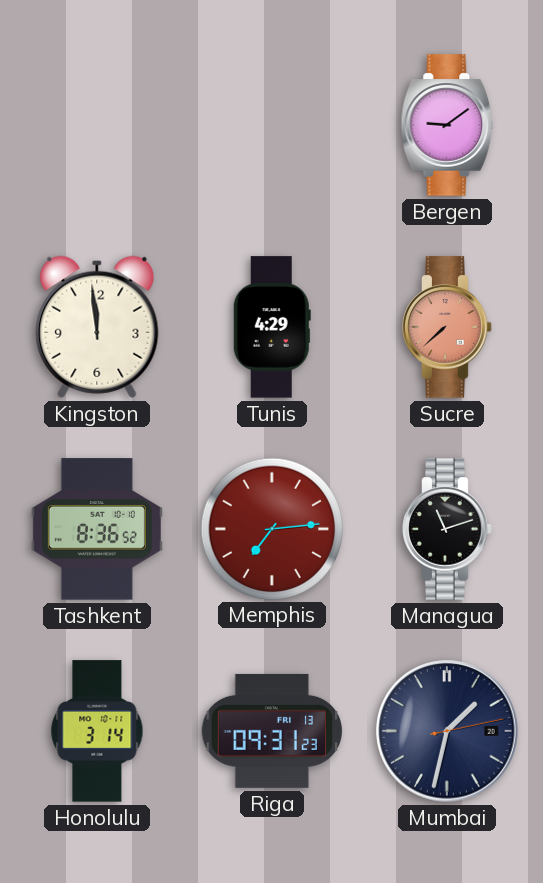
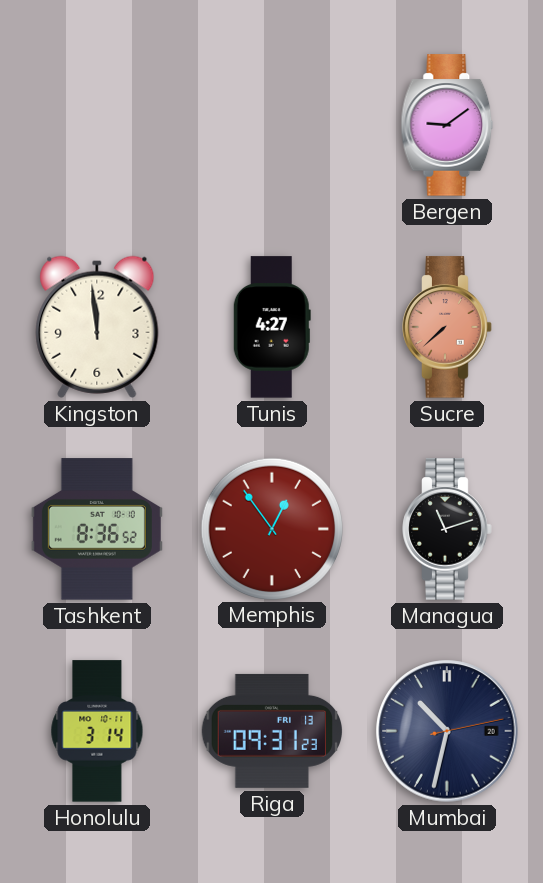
Tunis: 4:29 -> 4:27
Memphis: 7:14 -> 12:54
Mumbai: 1:32 -> 10:32
